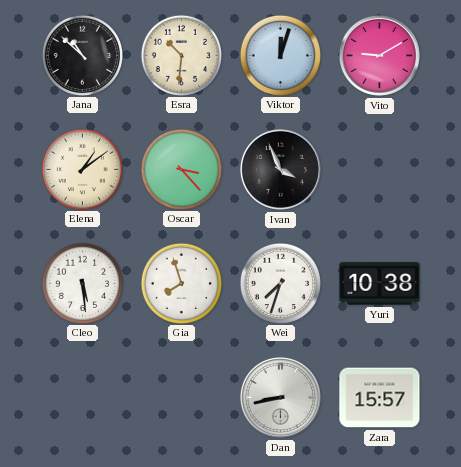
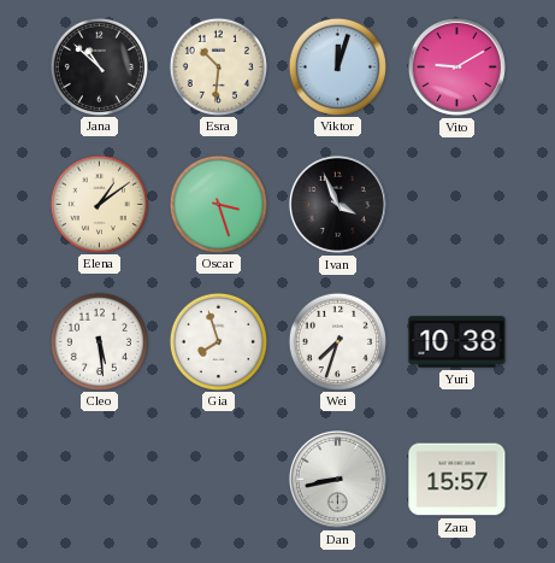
Oscar: 3:23 -> 3:27
